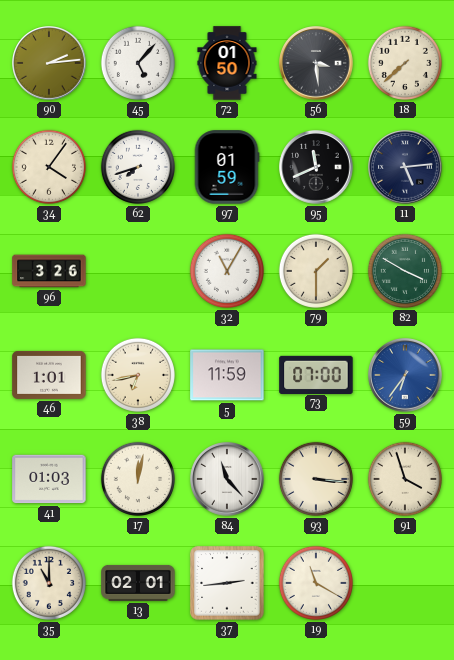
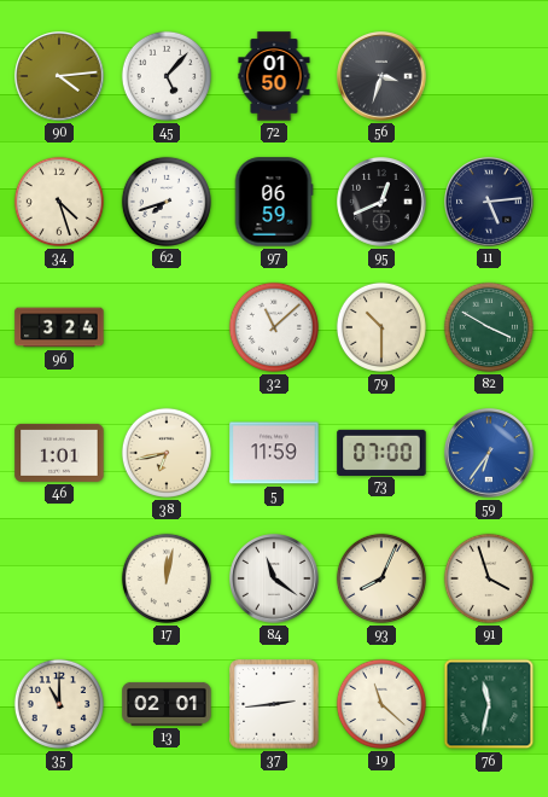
90: 2:14 -> 4:14
56: 3:29 -> 3:33
18: 7:38 -> none
34: 4:06 -> 4:27
97: 01:59 -> 06:59
95: 11:41 -> 12:41
96: 3:26 -> 3:24
32: 11:05 -> 11:08
79: 1:30 -> 10:30
41: 01:03 -> none
84: 11:23 -> 11:21
93: 3:16 -> 8:04
19: 11:20 -> 11:22
76: none -> 11:32
